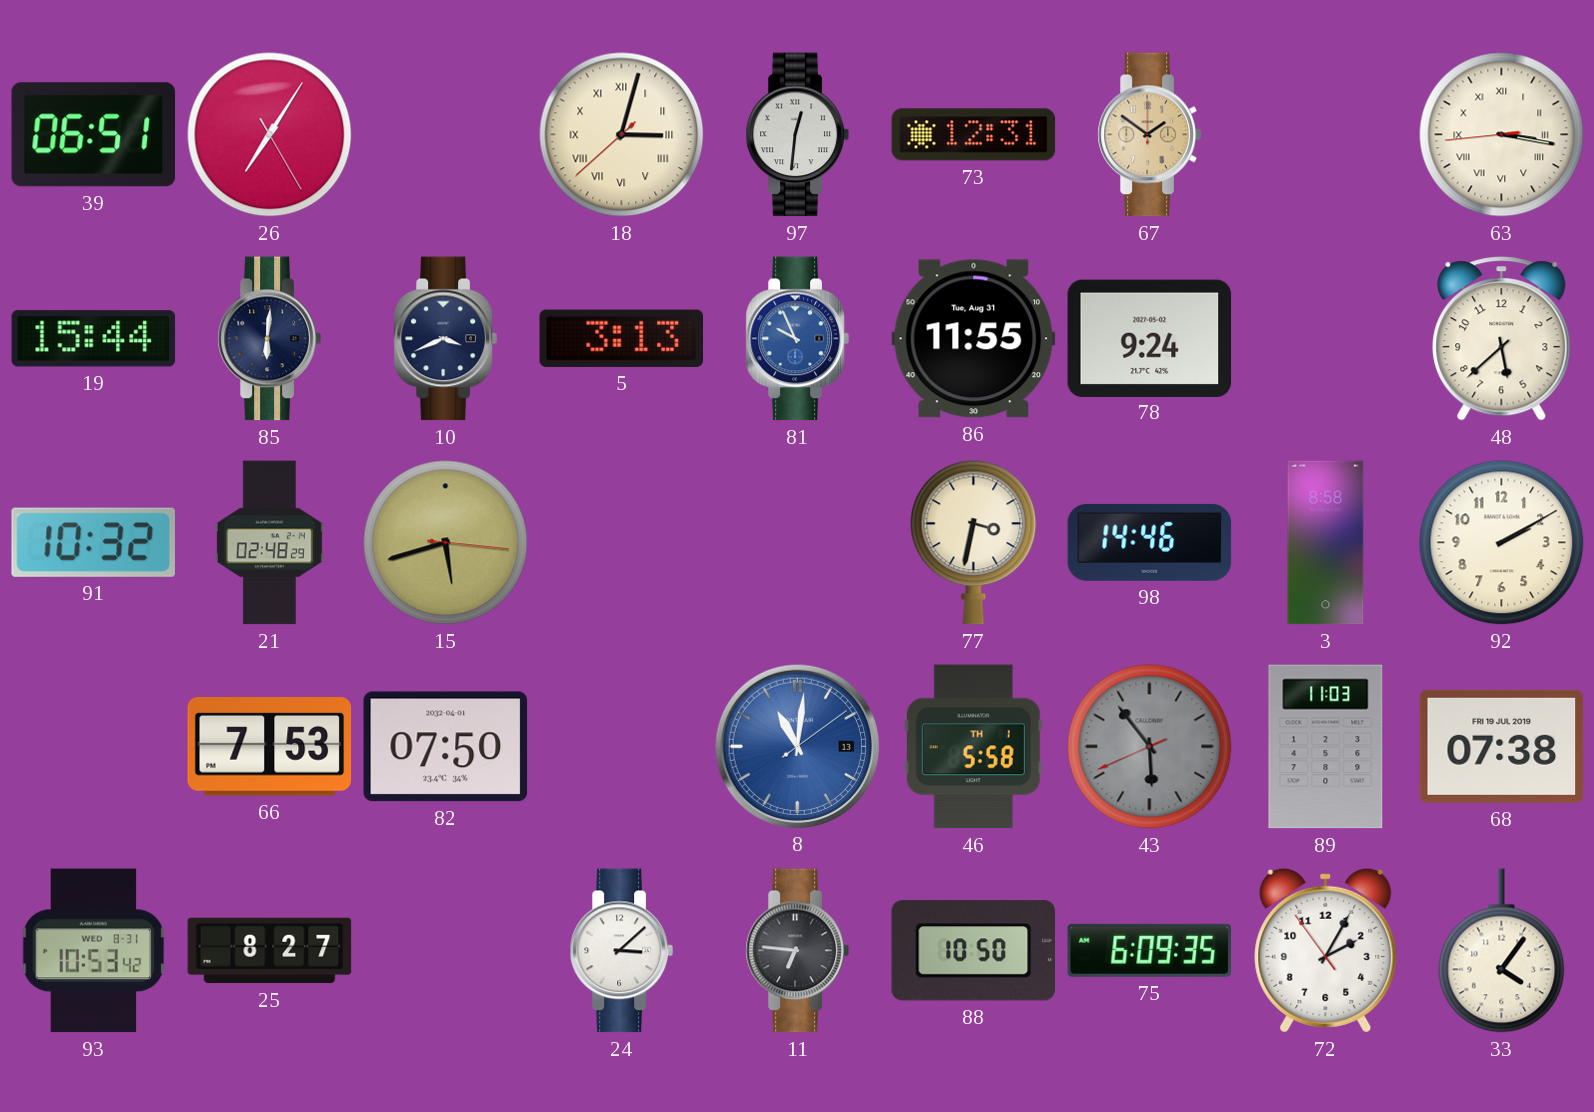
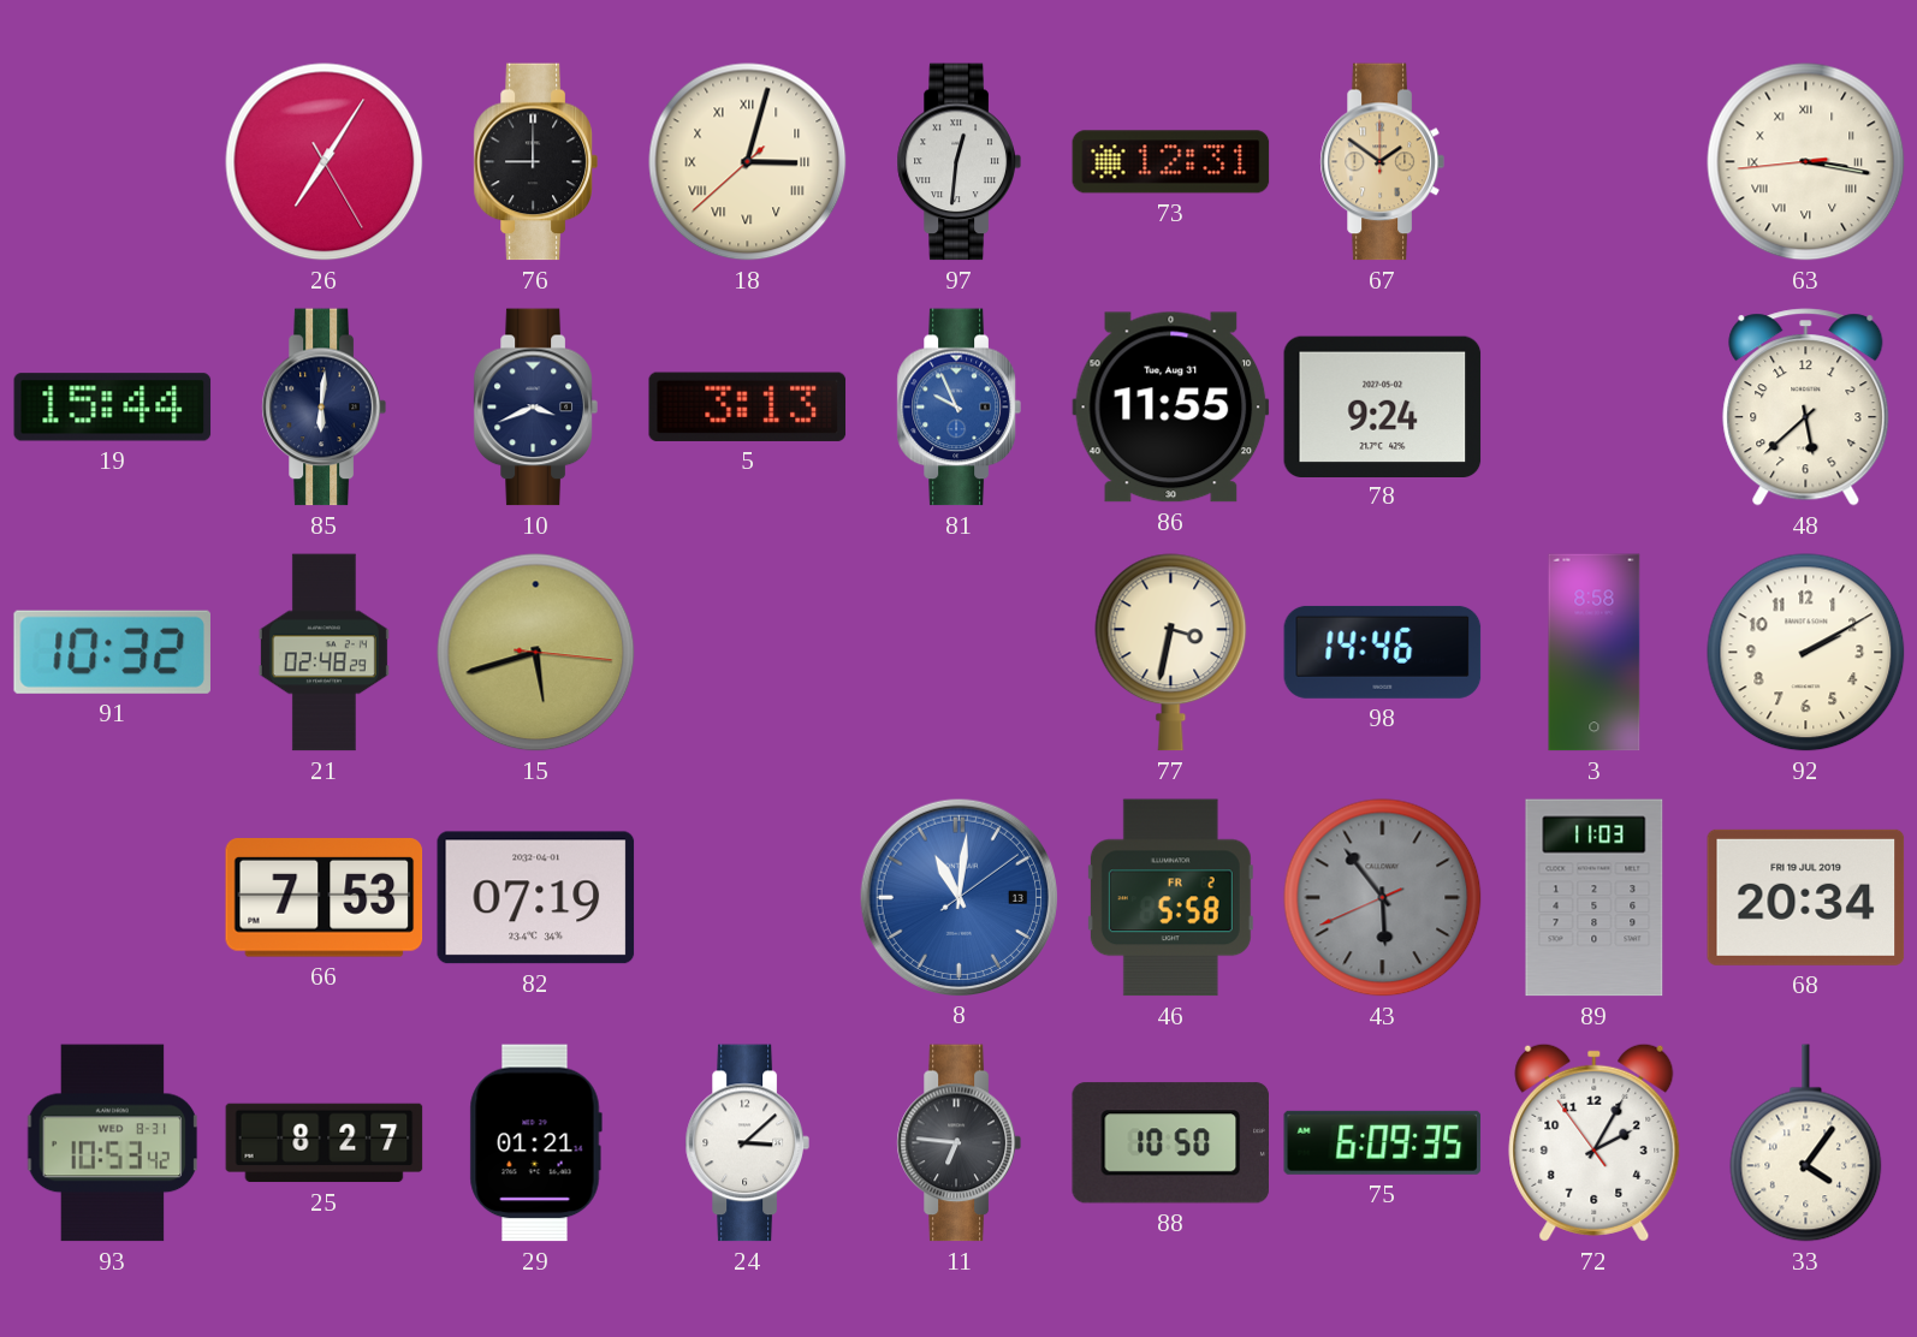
39: 06:51 -> none
76: none -> 9:00
82: 07:50 -> 07:19
46 date: TH 1 -> FR 2
68: 07:38 -> 20:34
29: none -> 01:21
